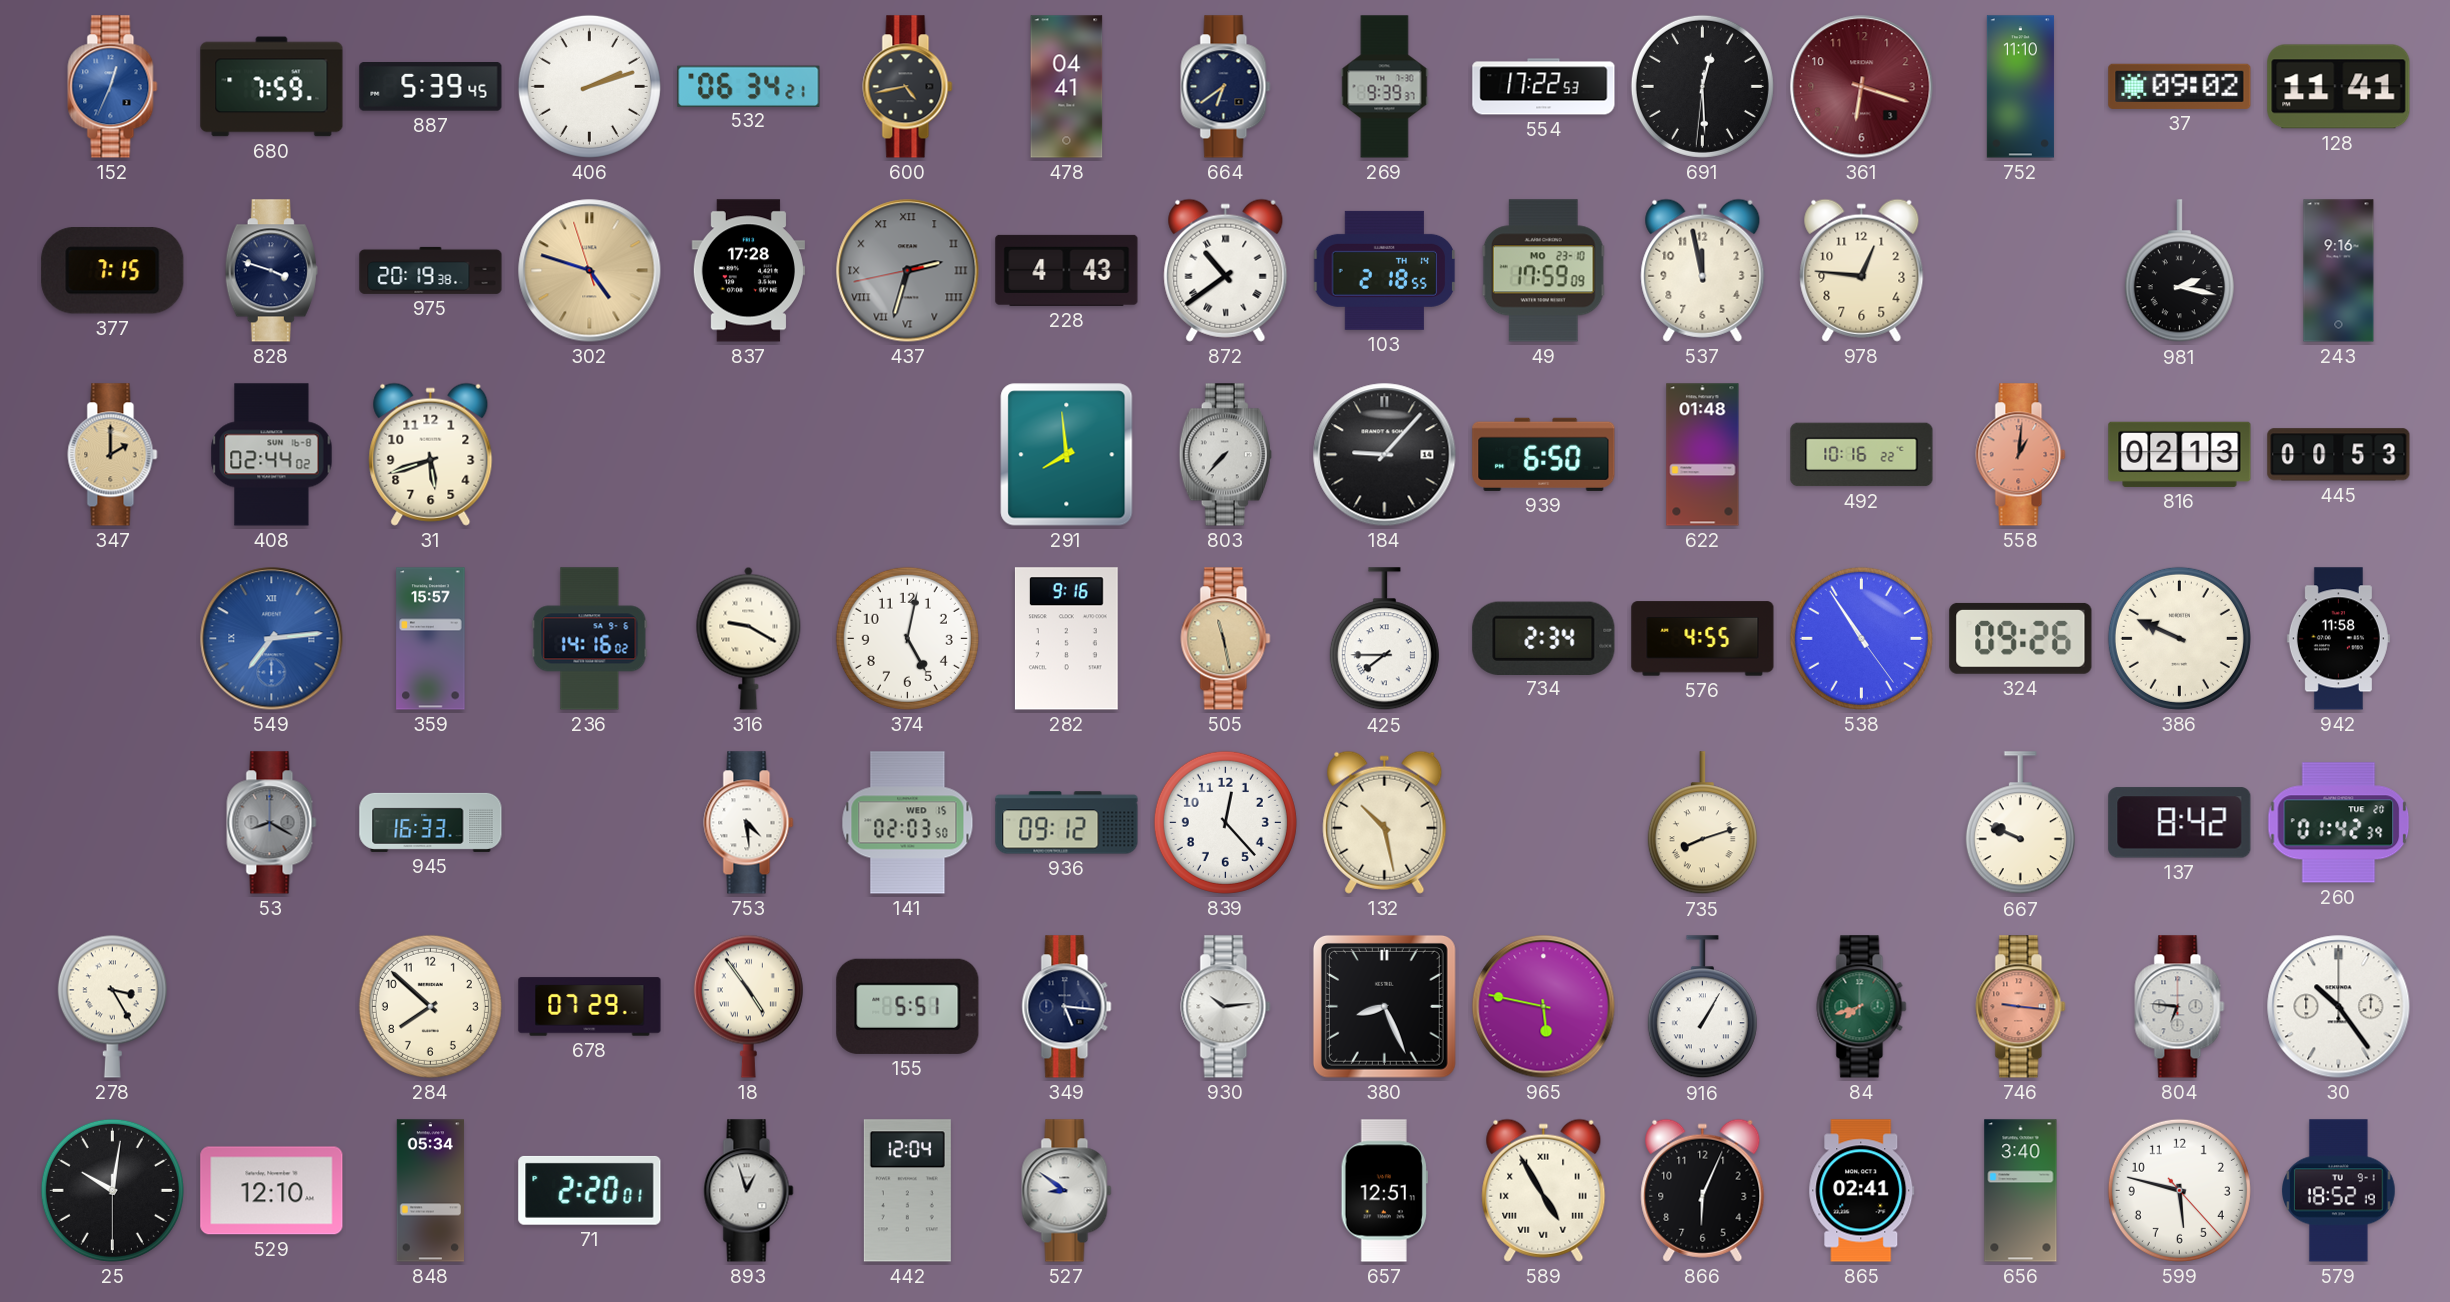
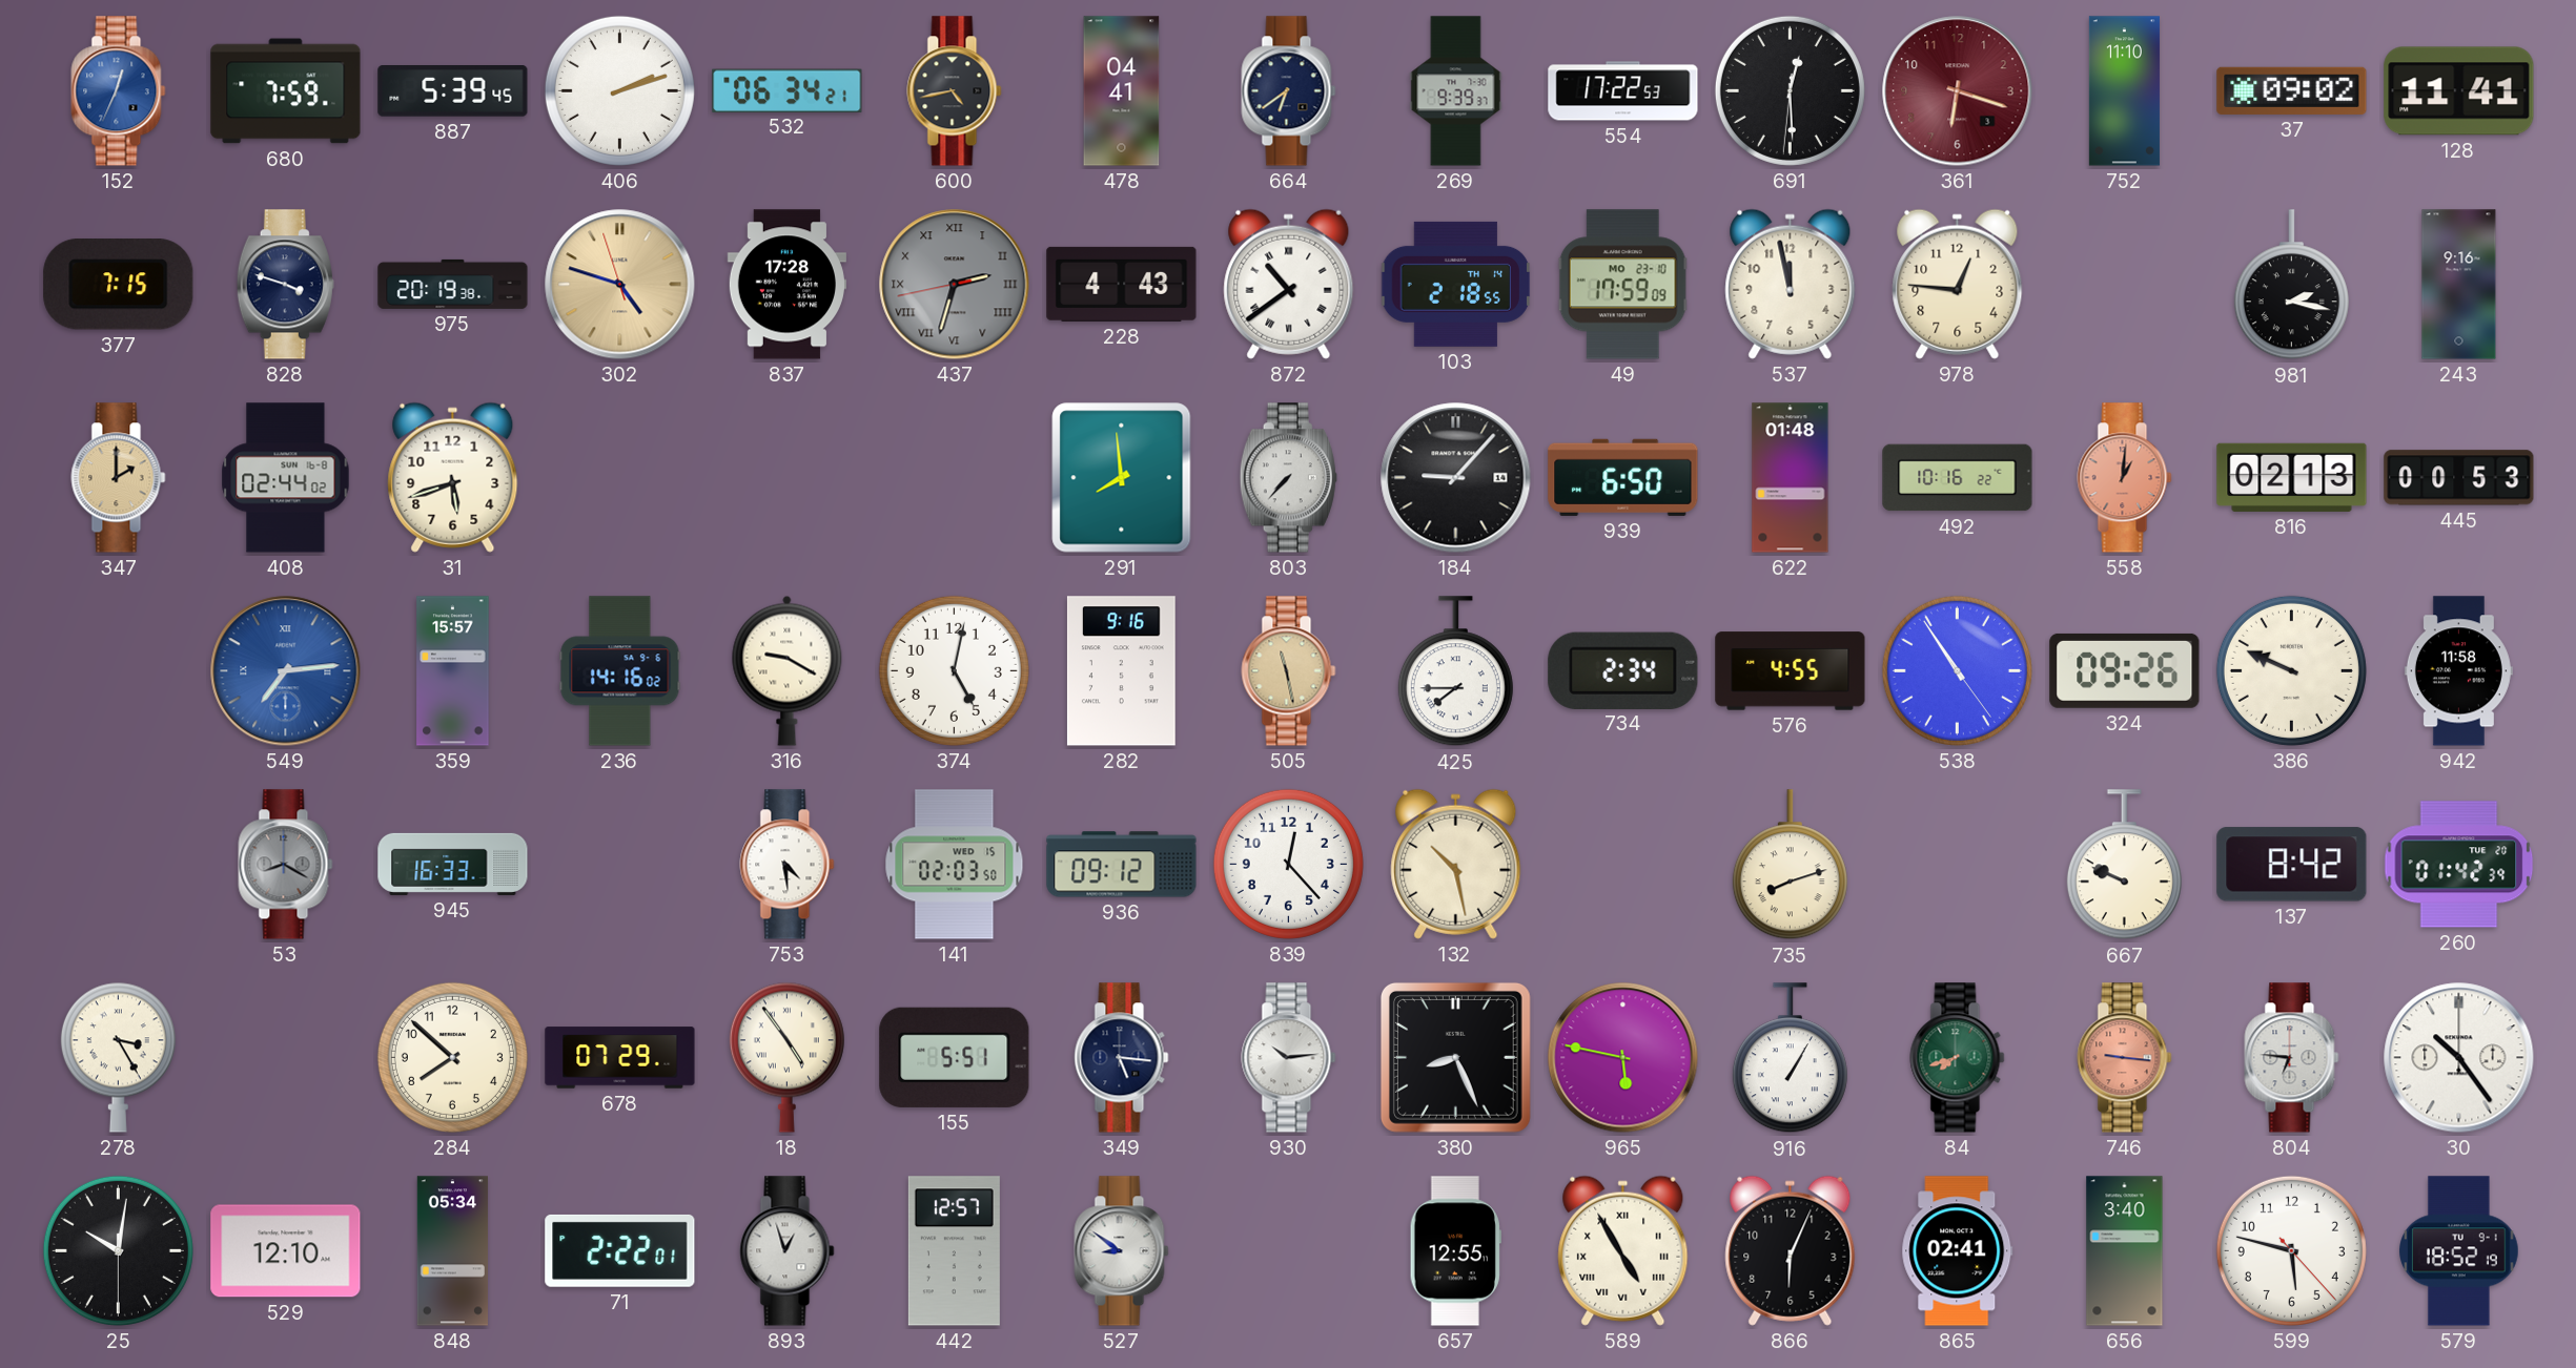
71: 2:20 -> 2:22
442: 12:04 -> 12:57
657: 12:51 -> 12:55
